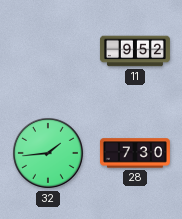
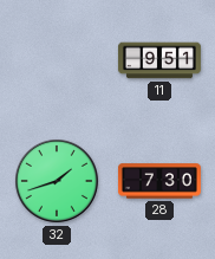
11: 9:52 -> 9:51
32: 1:44 -> 1:42
